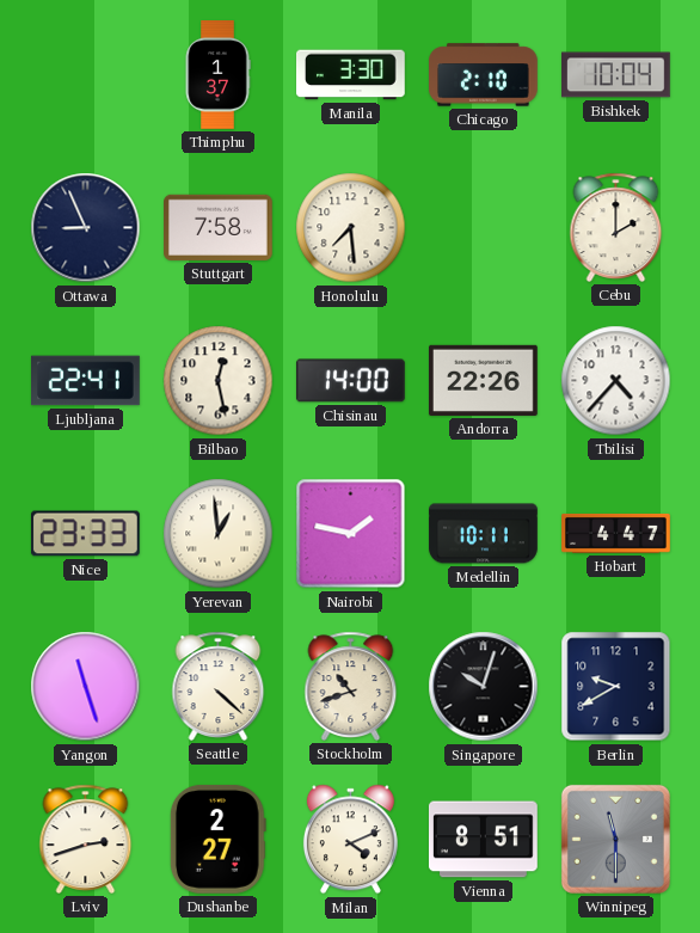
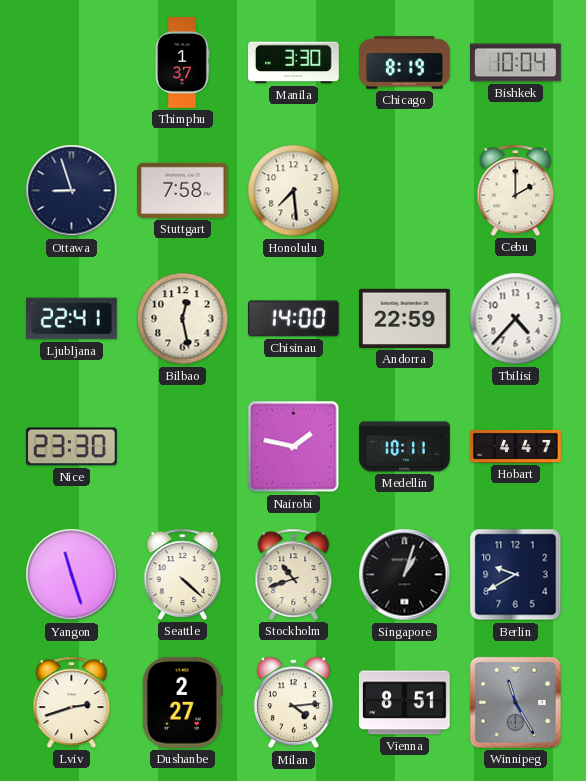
Chicago: 2:10 -> 8:19
Ottawa: 8:56 -> 8:57
Andorra: 22:26 -> 22:59
Nice: 23:33 -> 23:30
Yerevan: 12:59 -> none
Singapore: 10:03 -> 1:03
Milan: 4:11 -> 4:14
Winnipeg: 11:30 -> 11:25
